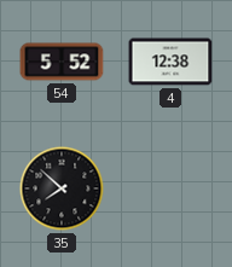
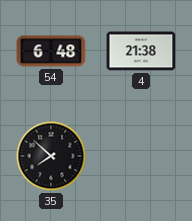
54: 5:52 -> 6:48
4: 12:38 -> 21:38
